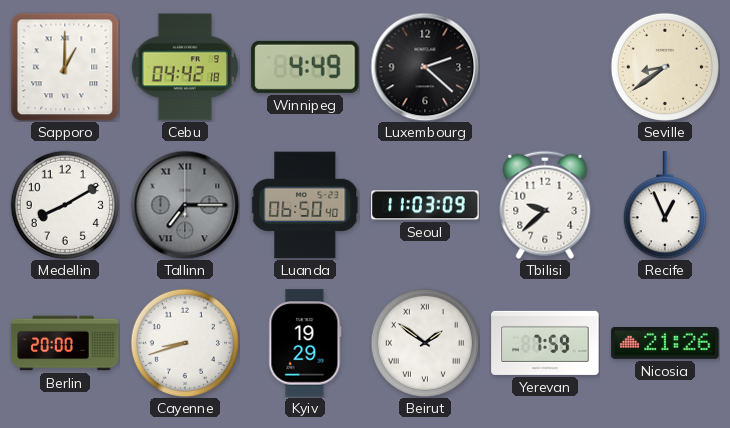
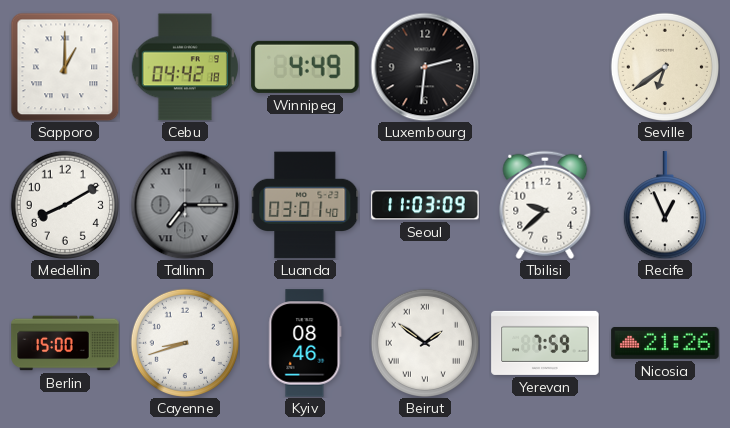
Luxembourg: 2:22 -> 2:31
Seville: 8:39 -> 6:39
Luanda: 06:50 -> 03:01
Berlin: 20:00 -> 15:00
Kyiv: 19:29 -> 08:46
